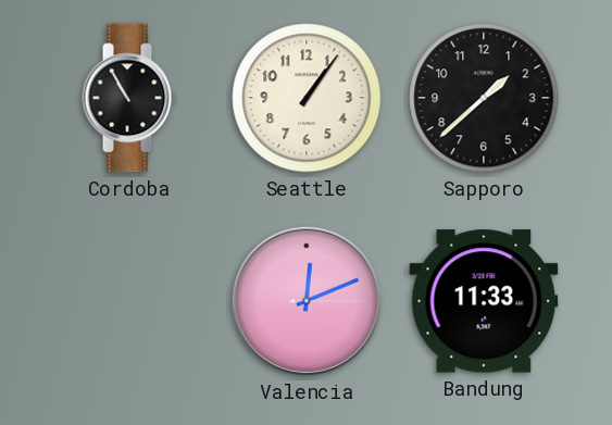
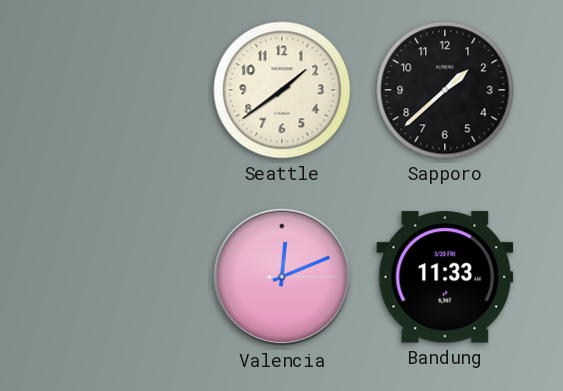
Cordoba: 10:55 -> none
Seattle: 1:06 -> 1:39
